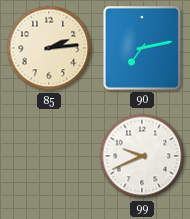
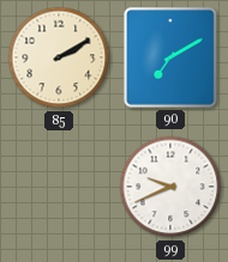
85: 2:14 -> 2:10
90: 7:13 -> 7:10
